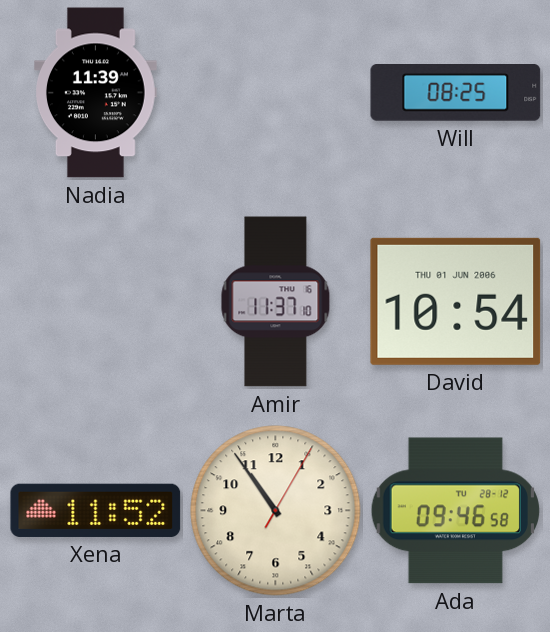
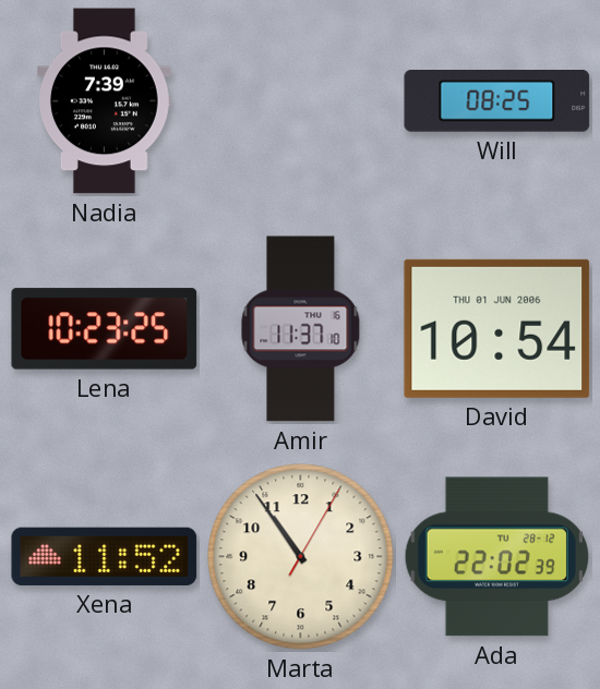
Nadia: 11:39 -> 7:39
Lena: none -> 10:23
Ada: 09:46 -> 22:02
